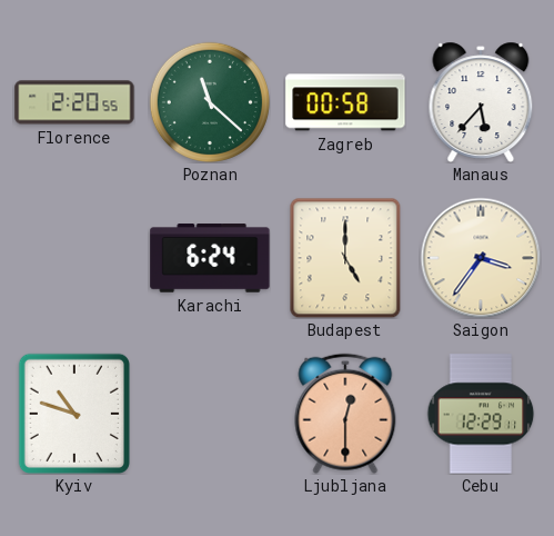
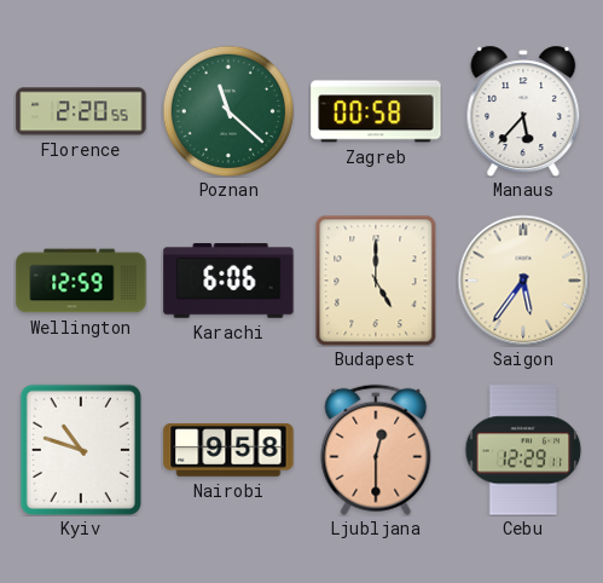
Wellington: none -> 12:59
Karachi: 6:24 -> 6:06
Saigon: 3:36 -> 5:36
Nairobi: none -> 9:58
